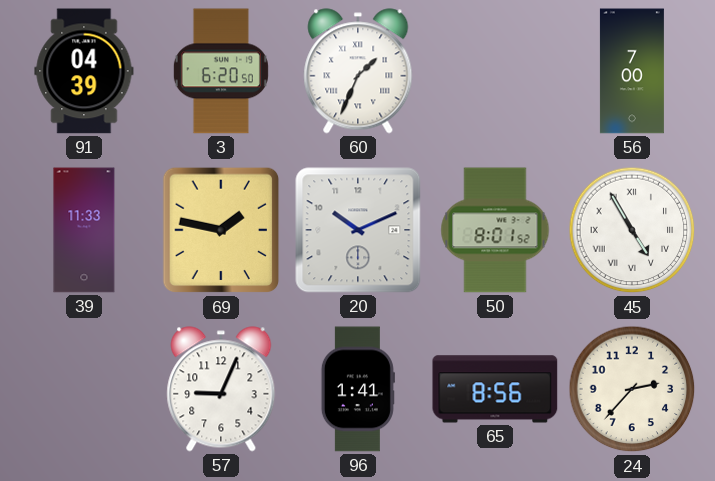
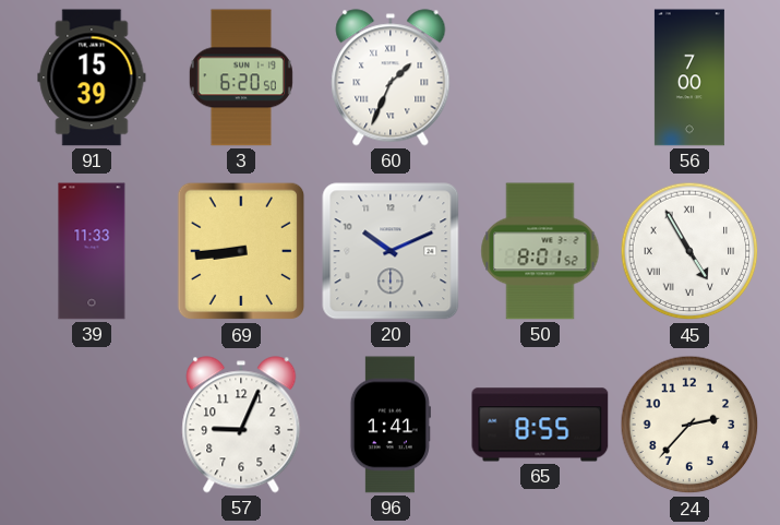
91: 04:39 -> 15:39
69: 1:47 -> 8:44
65: 8:56 -> 8:55
